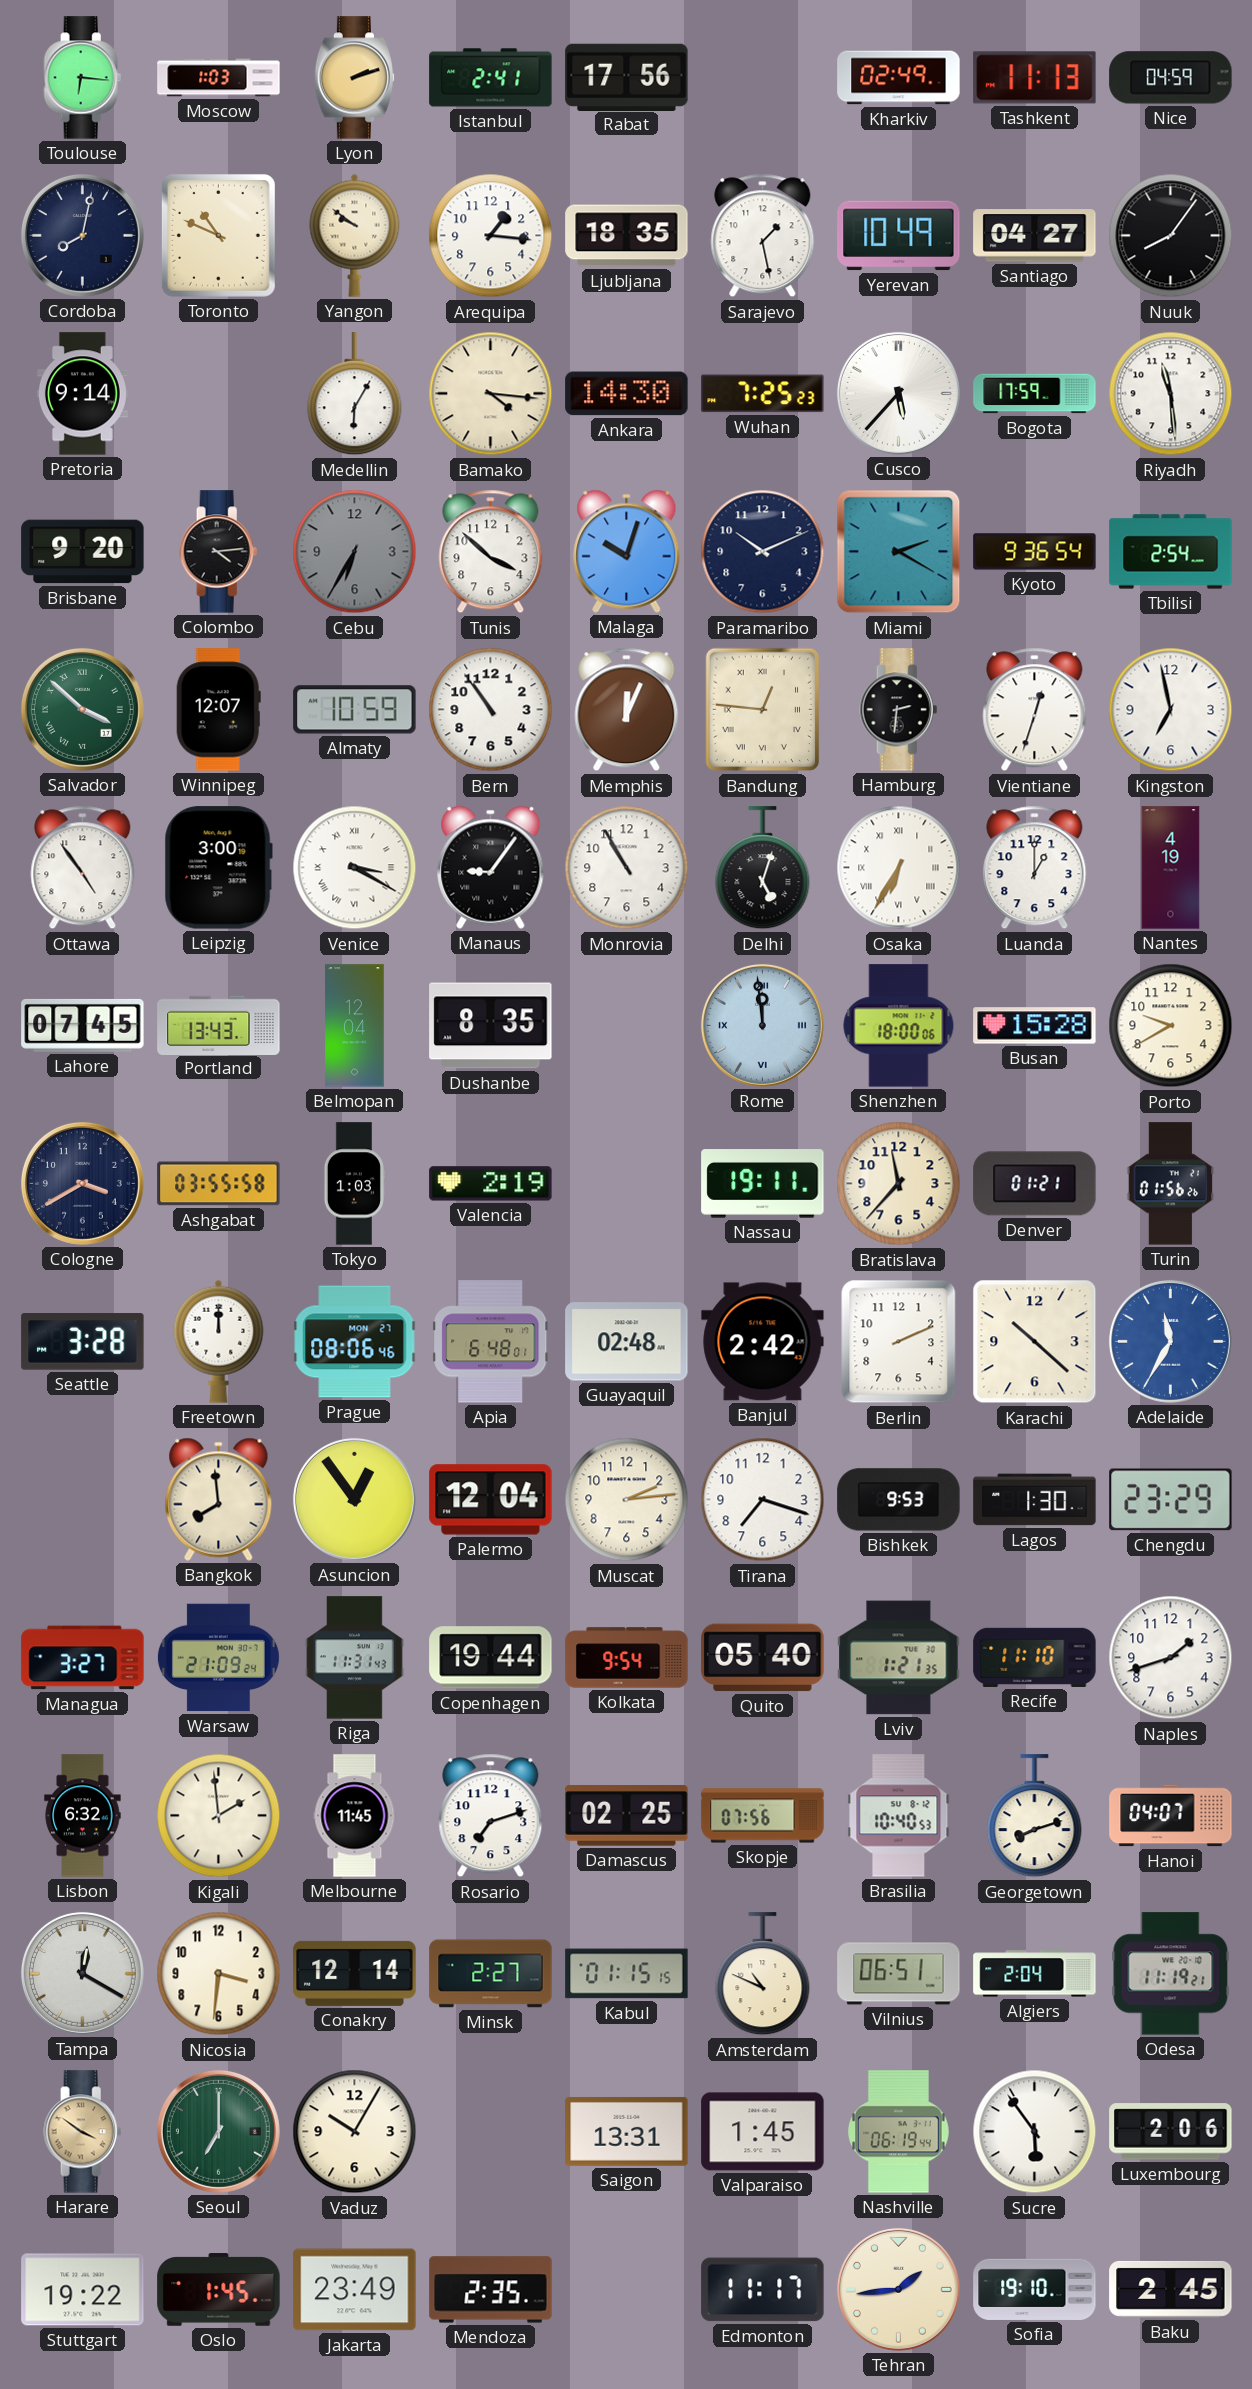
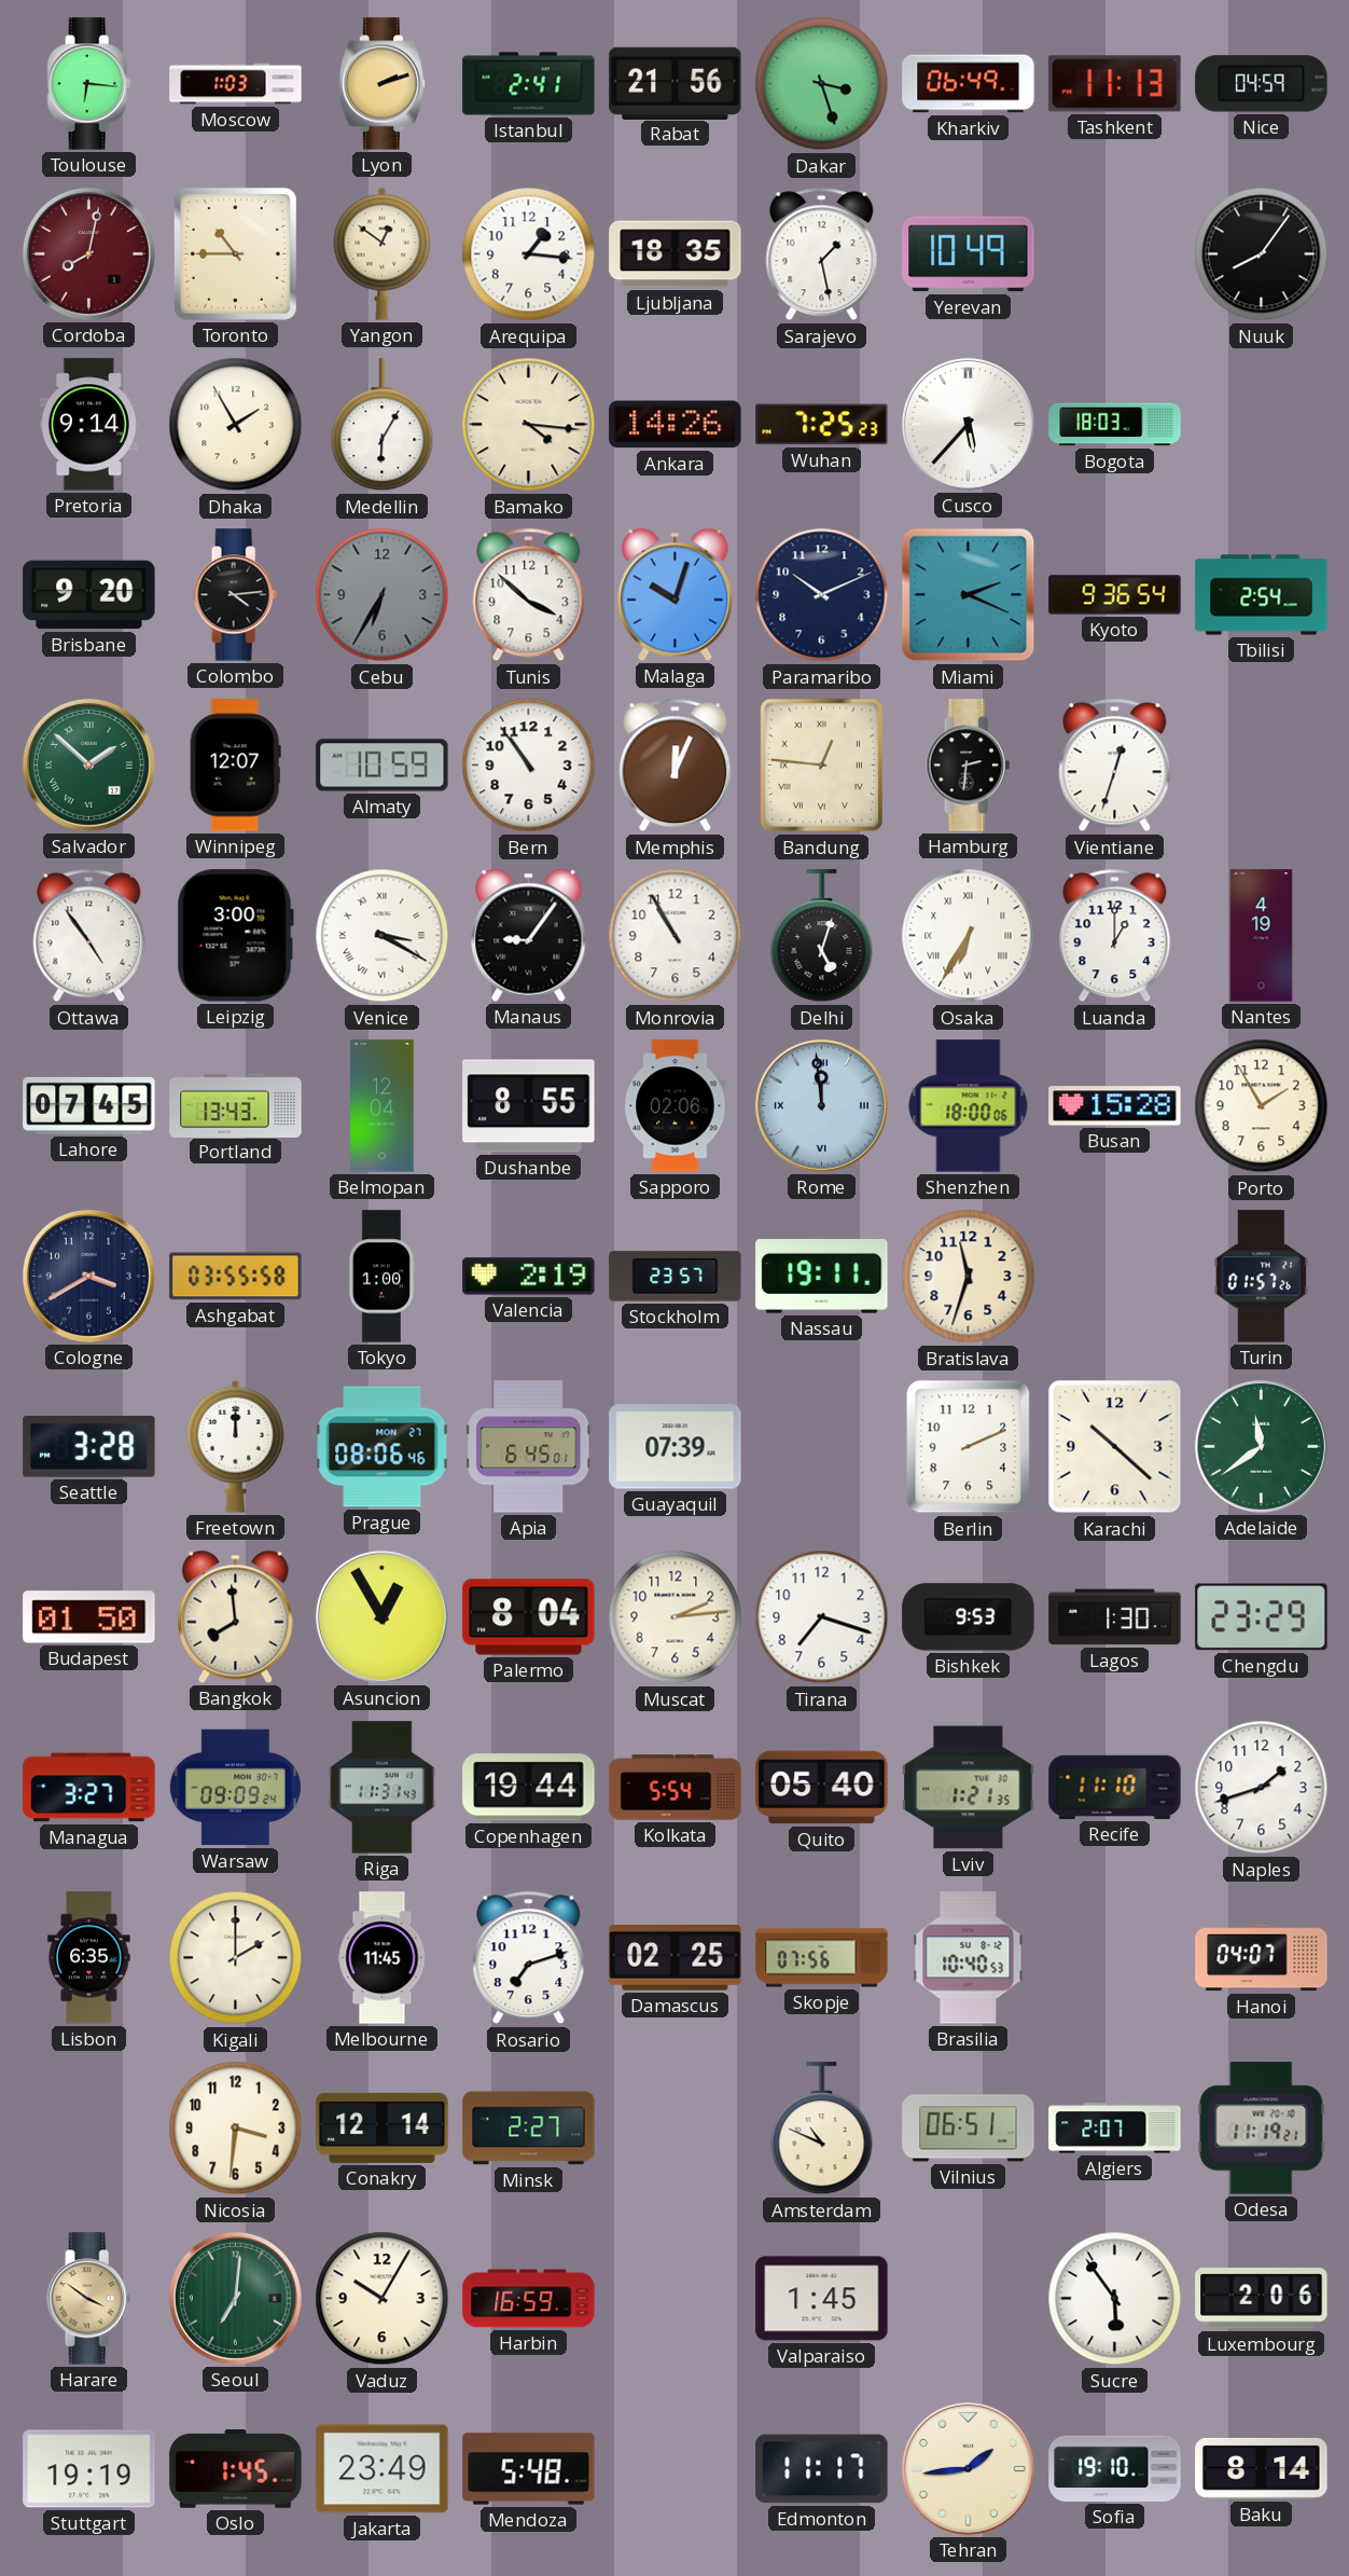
Rabat: 17:56 -> 21:56
Dakar: none -> 3:27
Kharkiv: 02:49 -> 06:49
Cordoba dial: navy -> burgundy
Toronto: 10:49 -> 10:45
Yangon: 9:51 -> 12:51
Santiago: 04:27 -> none
Dhaka: none -> 1:55
Ankara: 14:30 -> 14:26
Bogota: 17:59 -> 18:03
Riyadh: 11:29 -> none
Miami: 2:20 -> 2:19
Salvador: 3:52 -> 1:52
Kingston: 6:58 -> none
Dushanbe: 8:35 -> 8:55
Sapporo: none -> 02:06
Porto: 9:40 -> 1:55
Tokyo: 1:03 -> 1:00
Stockholm: none -> 23:57
Bratislava: 11:37 -> 11:33
Denver: 01:21 -> none
Turin: 01:56 -> 01:57
Apia: 6:48 -> 6:45
Guayaquil: 02:48 -> 07:39
Banjul: 2:42 -> none
Adelaide: 11:35 -> 11:39
Adelaide dial: blue -> green
Budapest: none -> 01:50
Asuncion: 12:54 -> 12:55
Palermo: 12:04 -> 8:04
Warsaw: 21:09 -> 09:09
Kolkata: 9:54 -> 5:54
Lisbon: 6:32 -> 6:35
Kigali: 1:59 -> 2:00
Georgetown: 8:12 -> none
Tampa: 12:20 -> none
Kabul: 01:15 -> none
Algiers: 2:04 -> 2:07
Seoul: 7:00 -> 7:01
Harbin: none -> 16:59
Saigon: 13:31 -> none
Nashville: 06:19 -> none
Stuttgart: 19:22 -> 19:19
Mendoza: 2:35 -> 5:48
Baku: 2:45 -> 8:14
